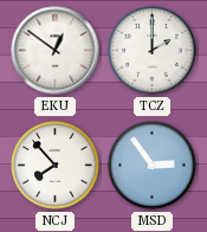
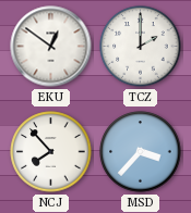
MSD: 2:54 -> 3:37
